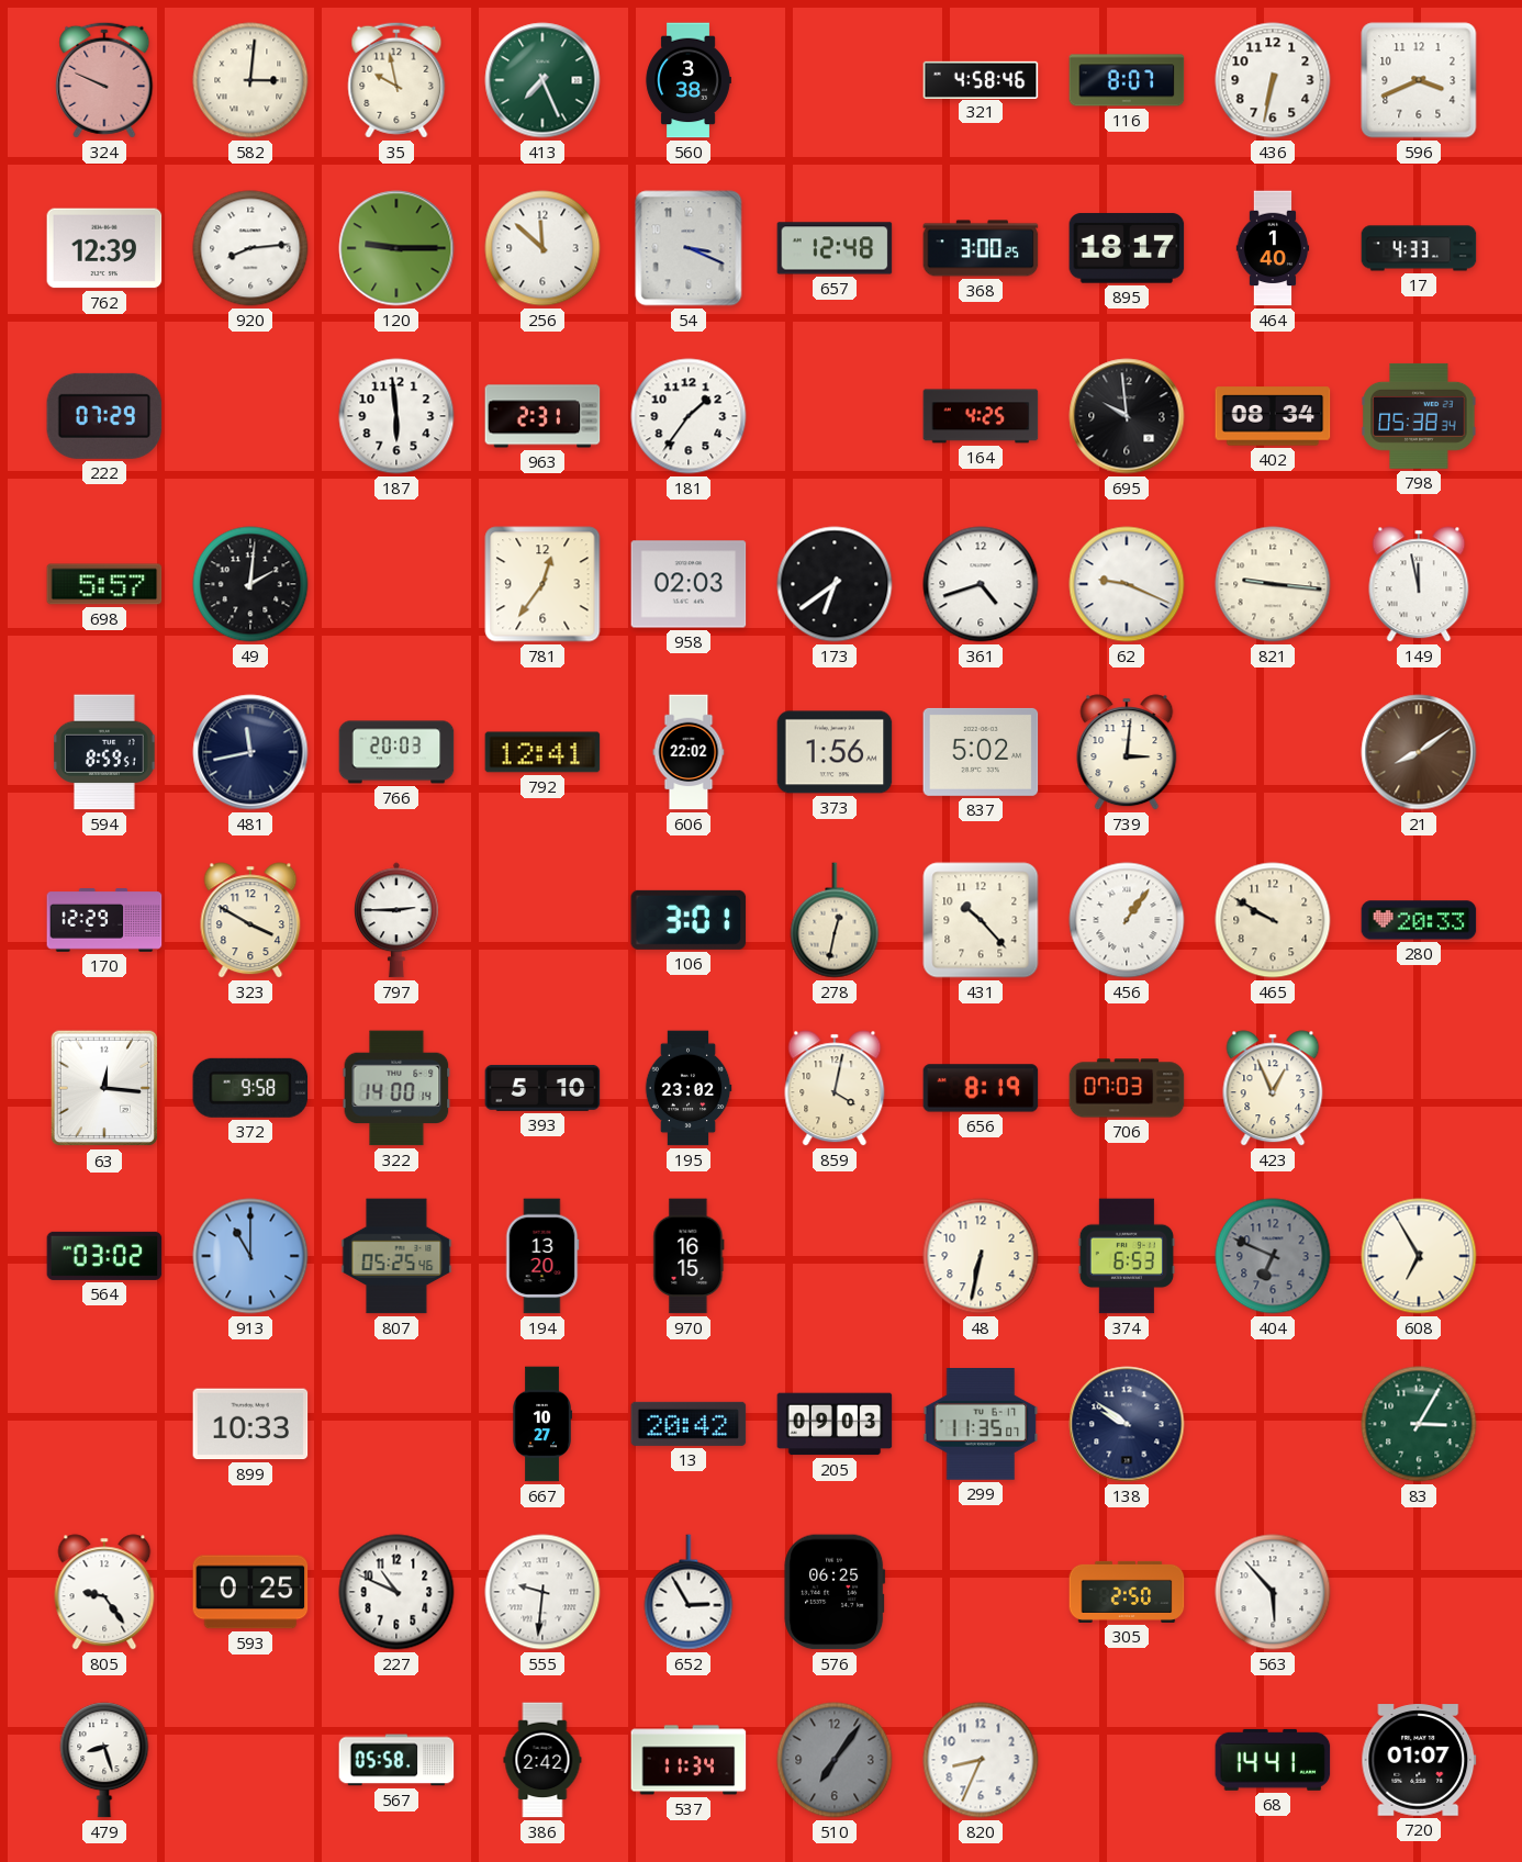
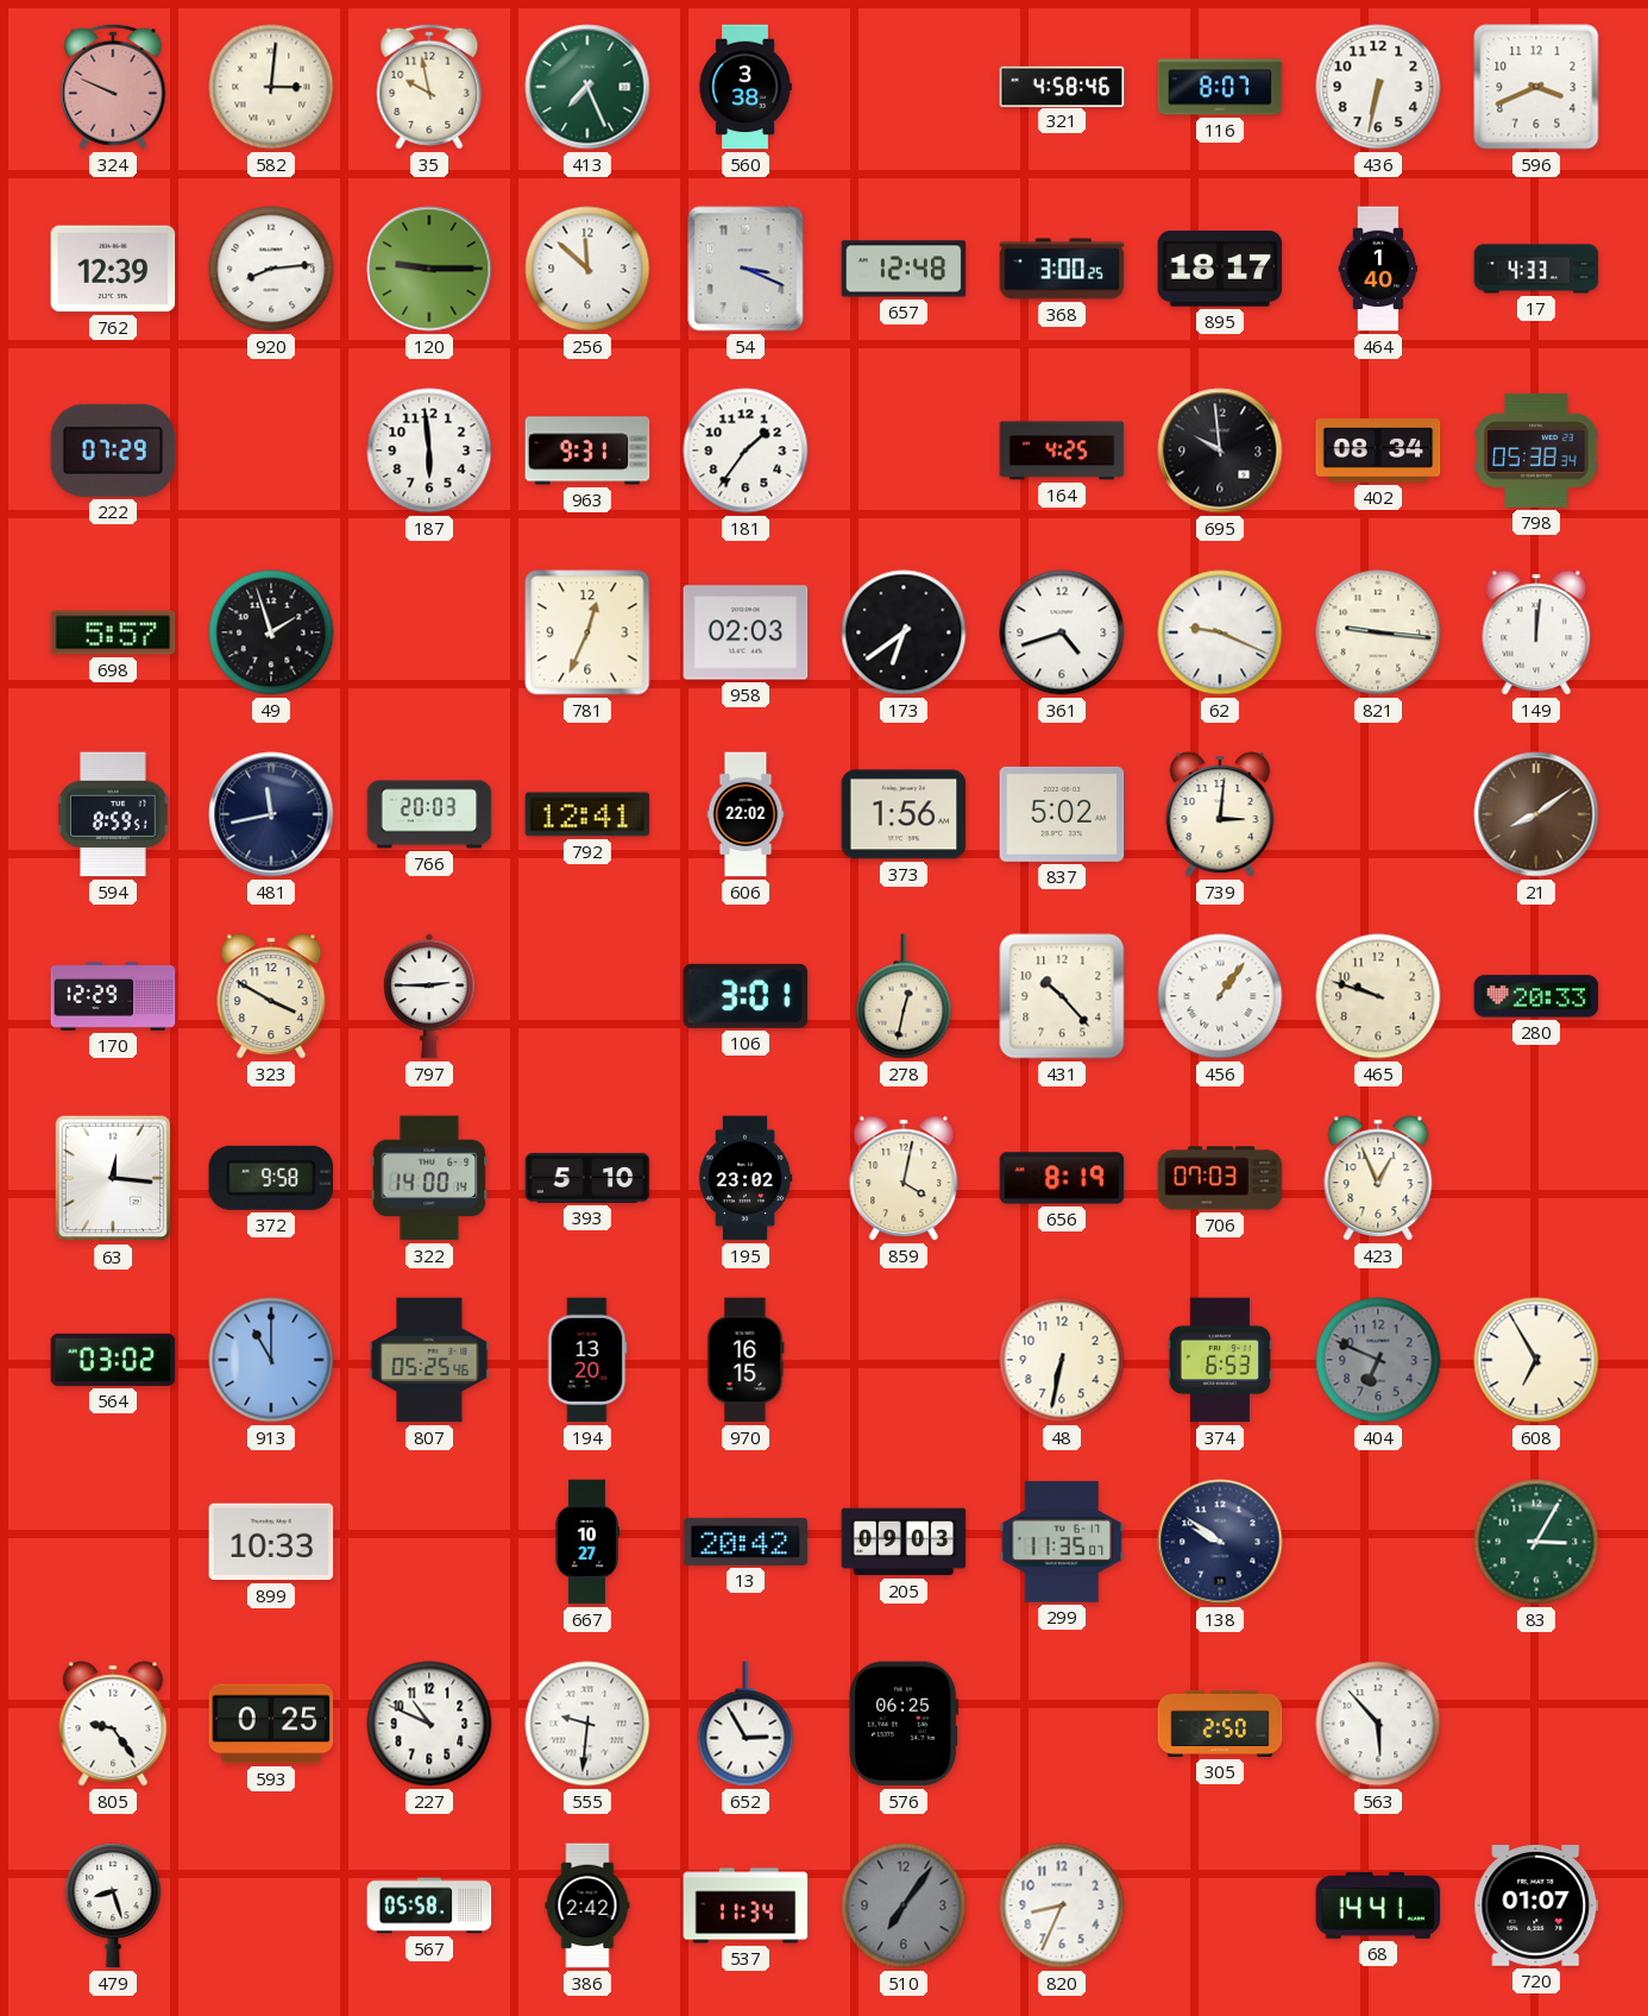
963: 2:31 -> 9:31
49: 2:01 -> 1:57
781: 12:36 -> 12:34
149: 11:58 -> 12:01
465: 9:50 -> 9:48
